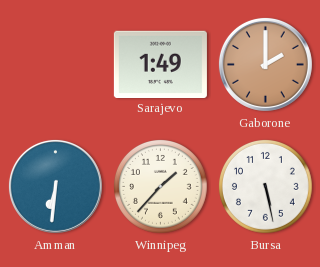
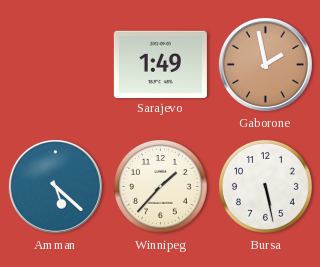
Gaborone: 2:00 -> 1:58
Amman: 6:31 -> 5:22
